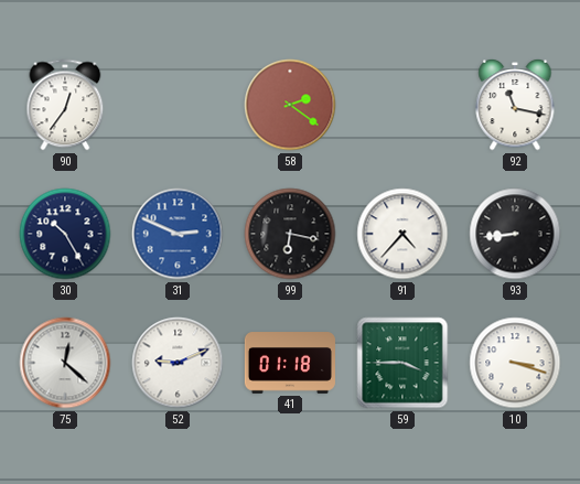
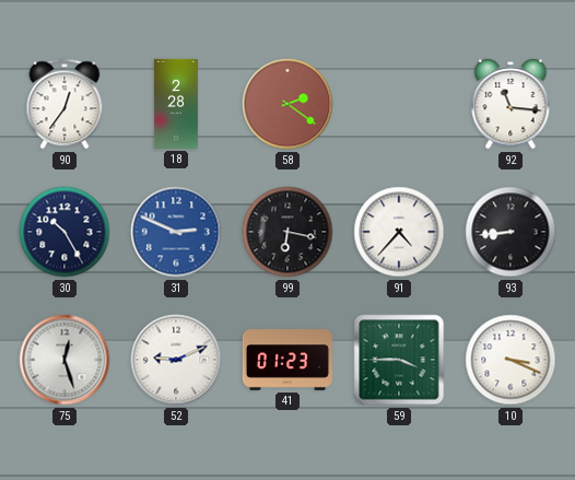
18: none -> 2:28
92: 11:17 -> 11:16
75: 12:22 -> 12:27
41: 01:18 -> 01:23
10: 3:18 -> 3:19
